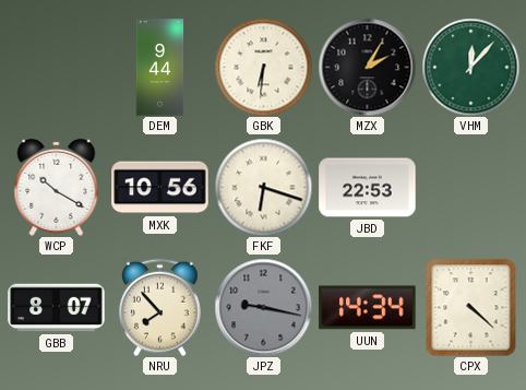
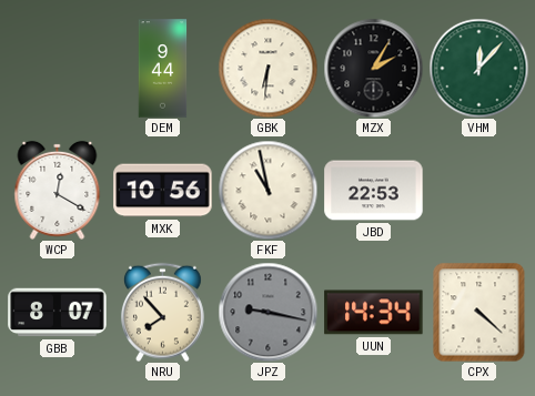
WCP: 10:20 -> 12:20
FKF: 6:18 -> 10:58
